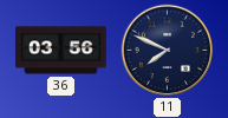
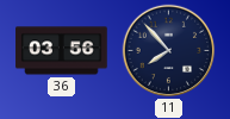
11: 7:49 -> 7:53
